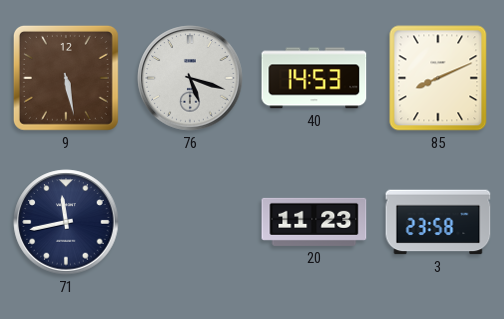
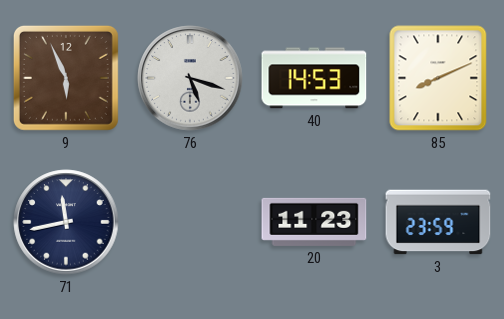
9: 5:28 -> 5:56
3: 23:58 -> 23:59
